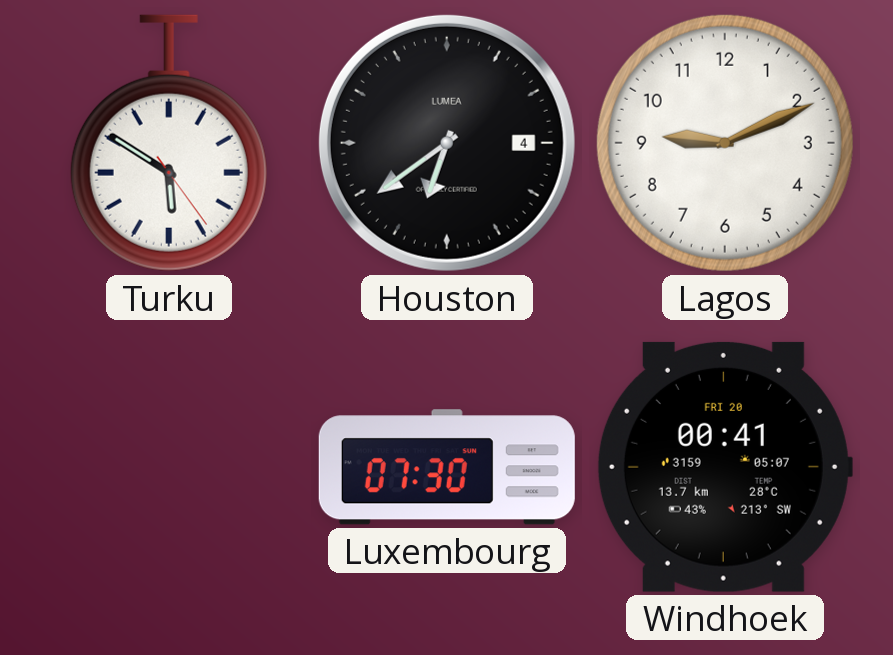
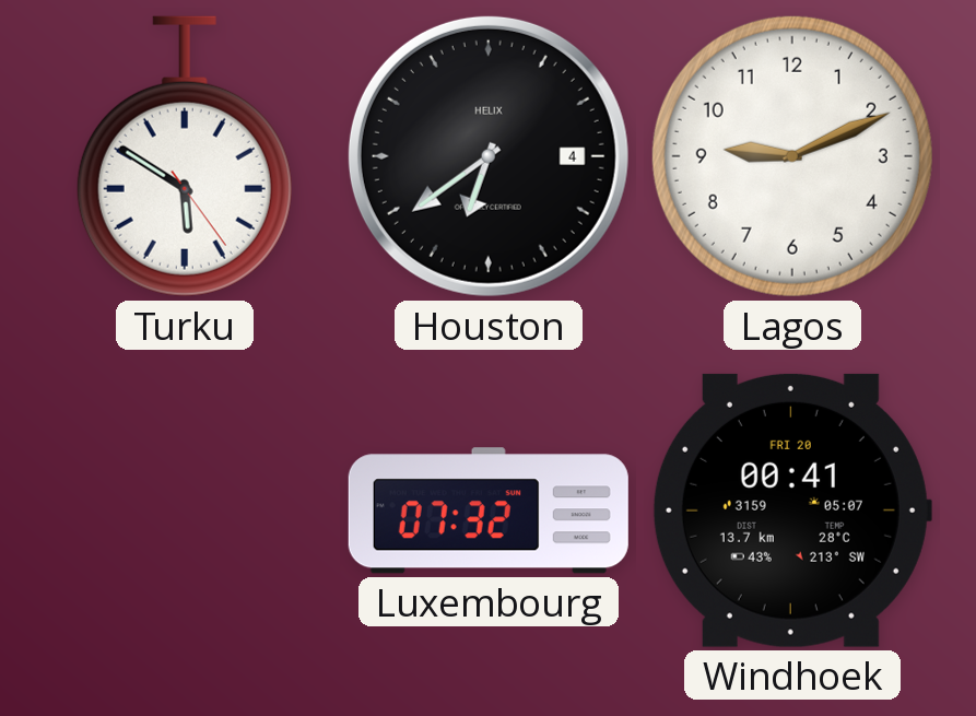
Houston brand: LUMEA -> HELIX
Luxembourg: 07:30 -> 07:32
